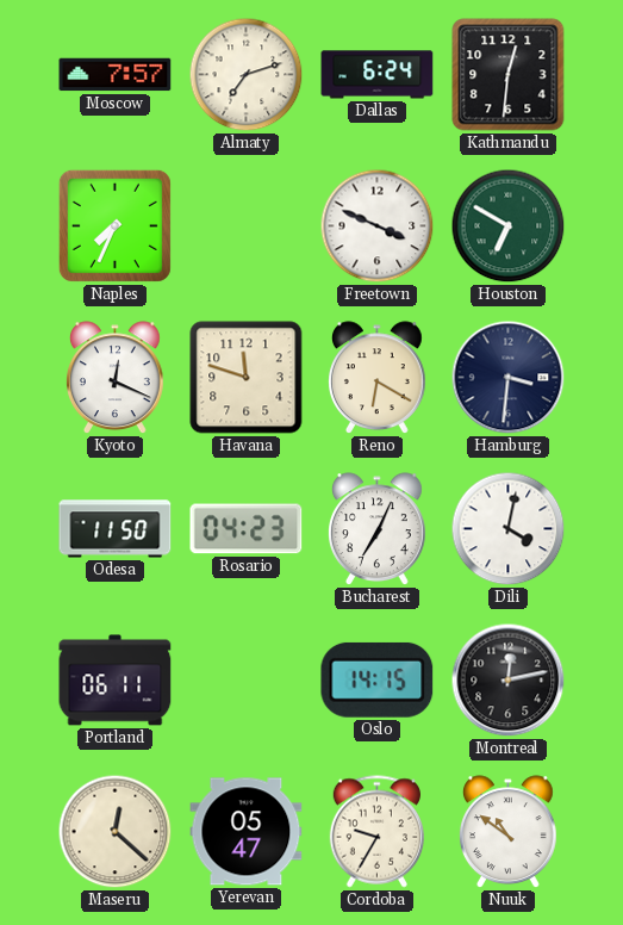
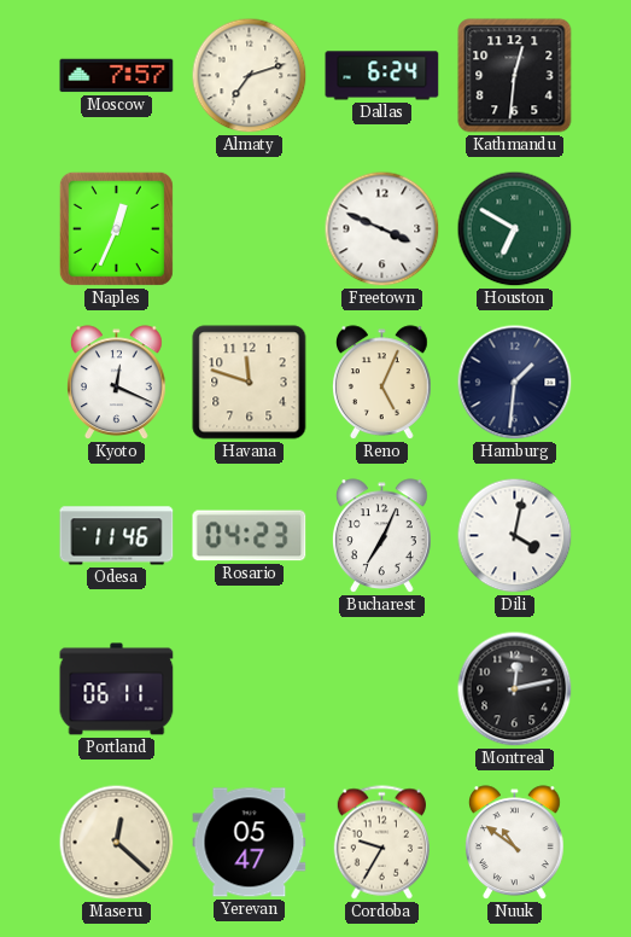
Naples: 7:34 -> 12:34
Reno: 6:20 -> 5:04
Hamburg: 3:31 -> 1:31
Odesa: 11:50 -> 11:46
Oslo: 14:15 -> none
